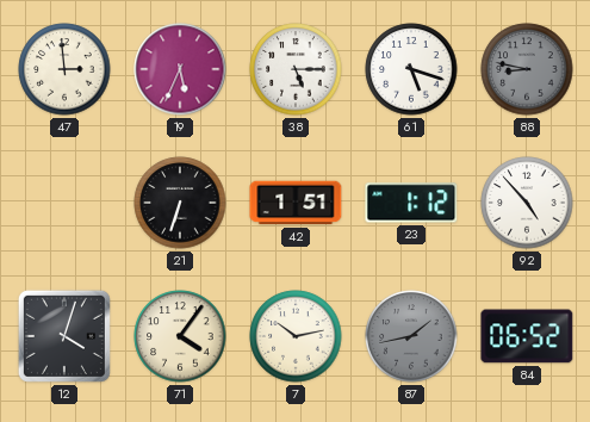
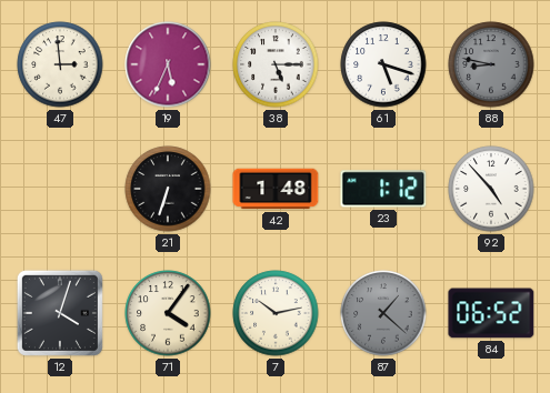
42: 1:51 -> 1:48
87: 1:43 -> 1:22
